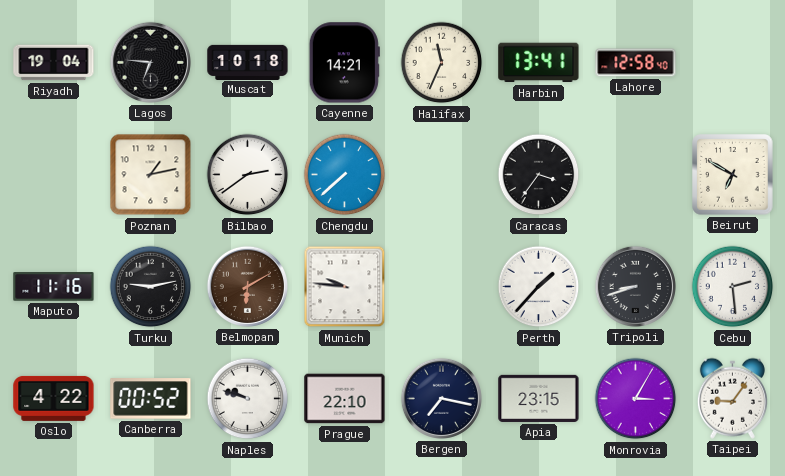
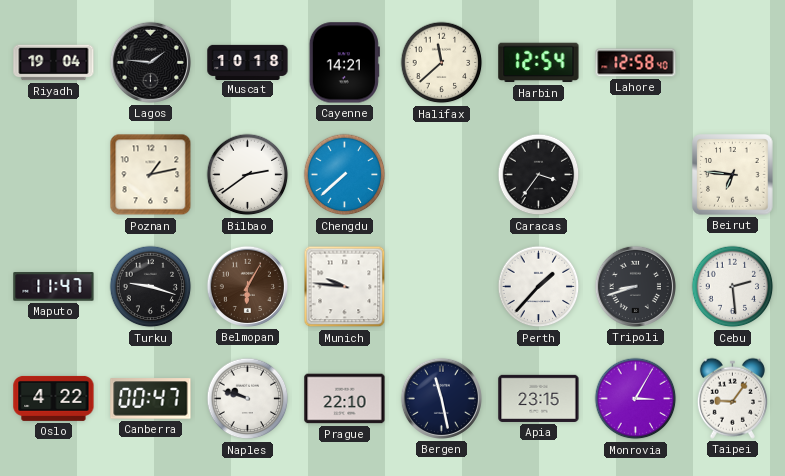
Lagos: 6:46 -> 1:46
Halifax: 11:34 -> 11:38
Harbin: 13:41 -> 12:54
Beirut: 6:50 -> 6:46
Maputo: 11:16 -> 11:47
Turku: 9:13 -> 9:18
Belmopan: 6:10 -> 6:05
Canberra: 00:52 -> 00:47
Bergen: 7:17 -> 11:28
